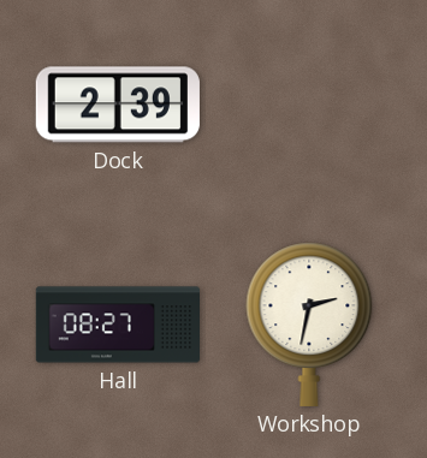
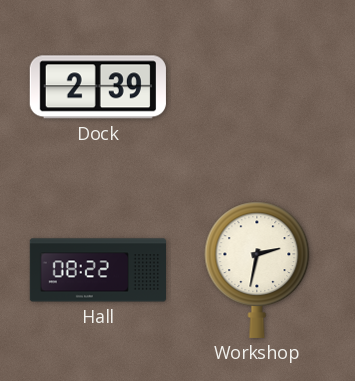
Hall: 08:27 -> 08:22
